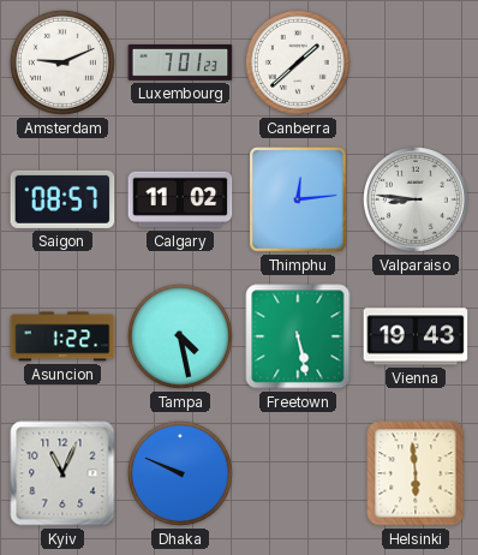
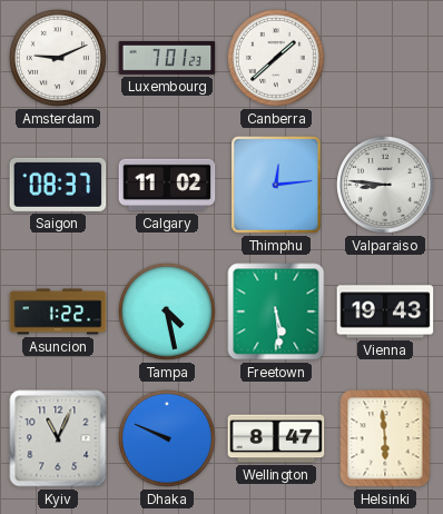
Saigon: 08:57 -> 08:37
Freetown: 5:28 -> 5:29
Wellington: none -> 8:47
